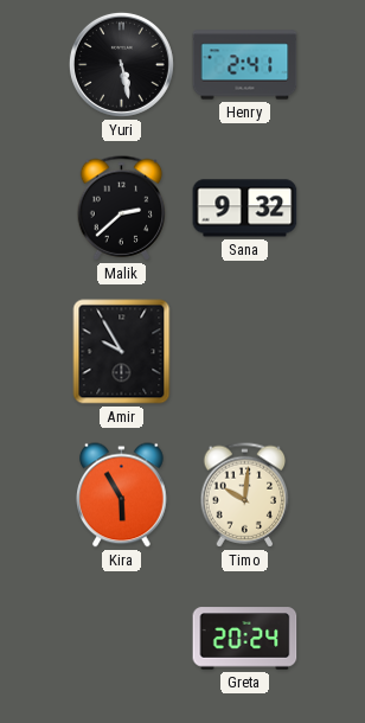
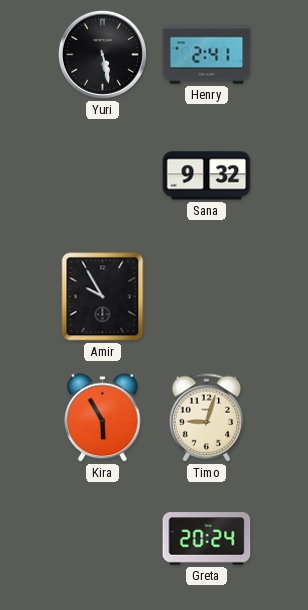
Malik: 2:38 -> none
Timo: 10:01 -> 9:03
